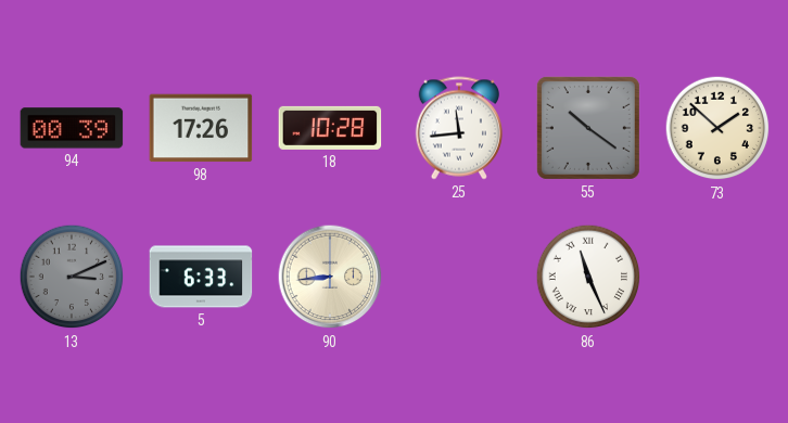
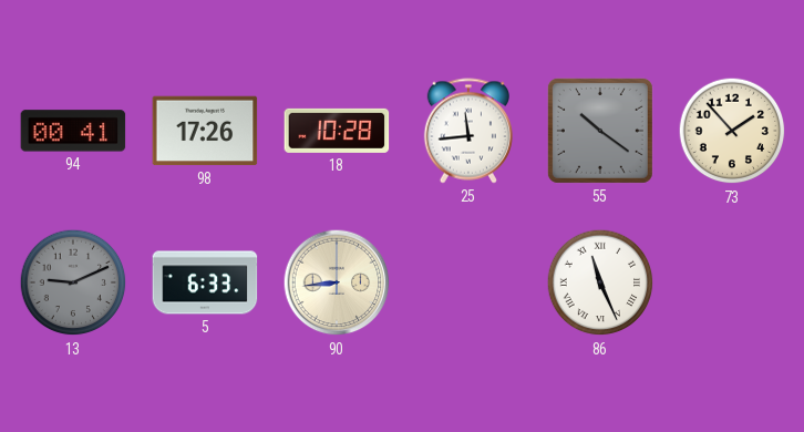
94: 00:39 -> 00:41
73: 1:52 -> 1:53
13: 3:11 -> 9:11
